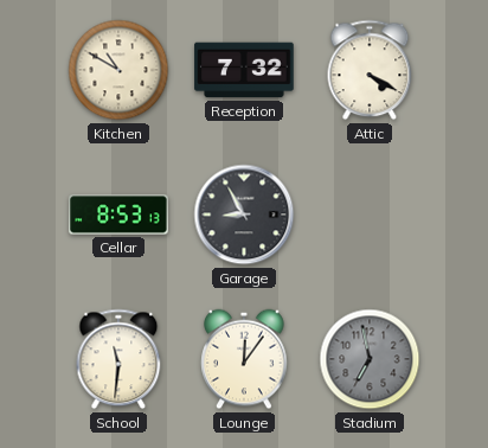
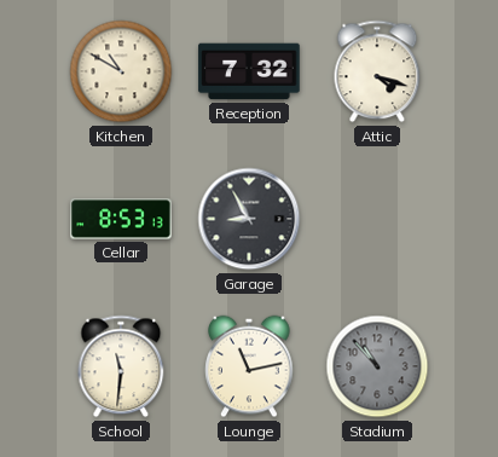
Attic: 4:20 -> 4:18
Lounge: 12:06 -> 11:13
Stadium: 6:58 -> 10:53
